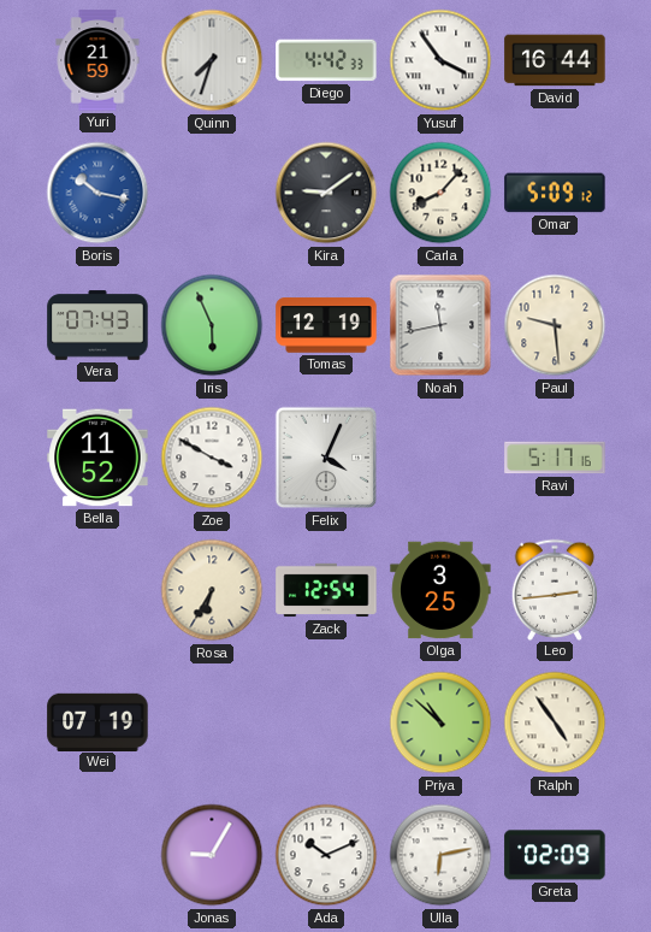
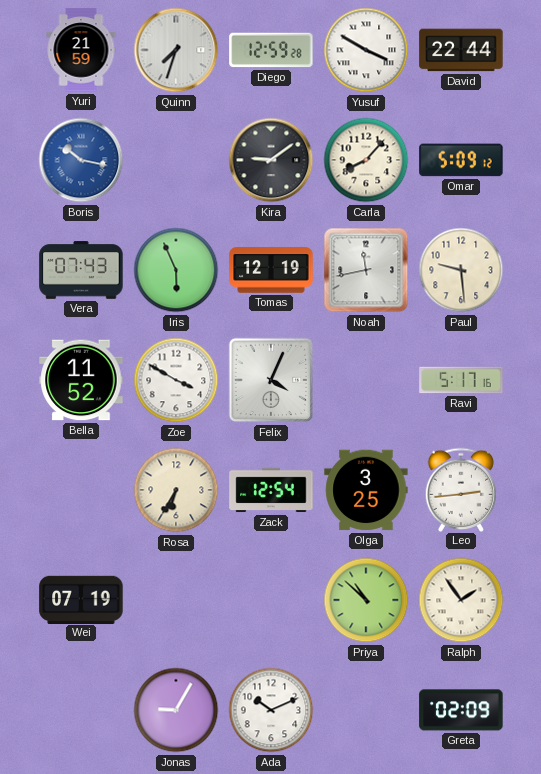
Diego: 4:42 -> 12:59
Yusuf: 3:54 -> 3:50
David: 16:44 -> 22:44
Ralph: 4:54 -> 1:54
Ulla: 6:13 -> none
